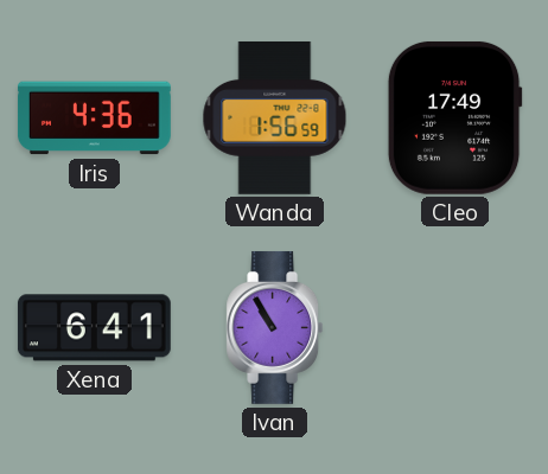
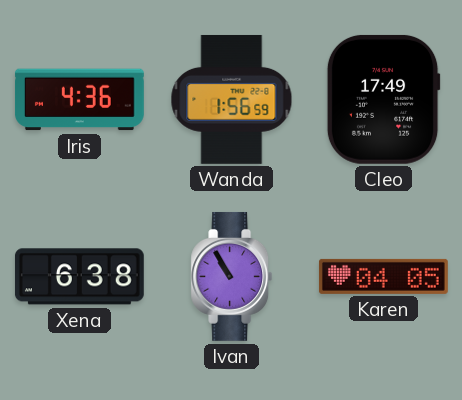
Xena: 6:41 -> 6:38
Karen: none -> 04:05
